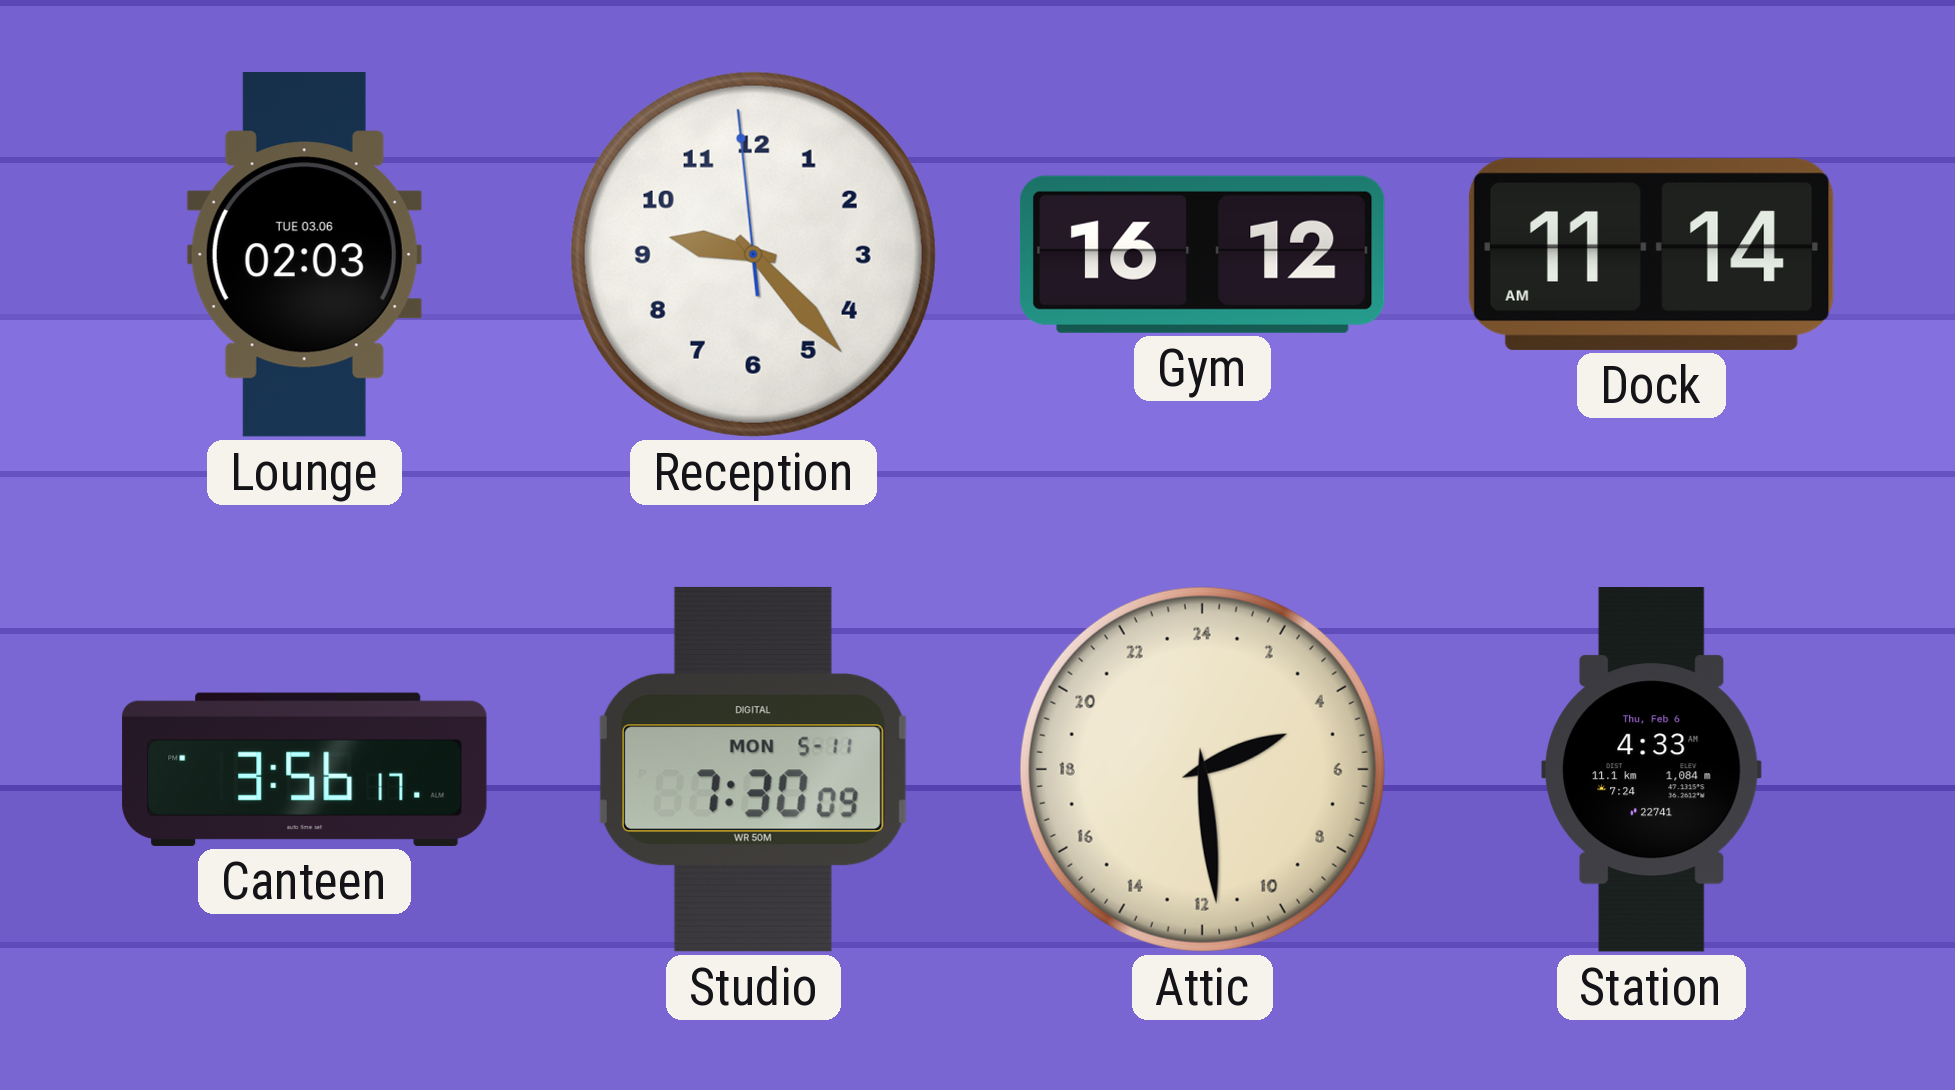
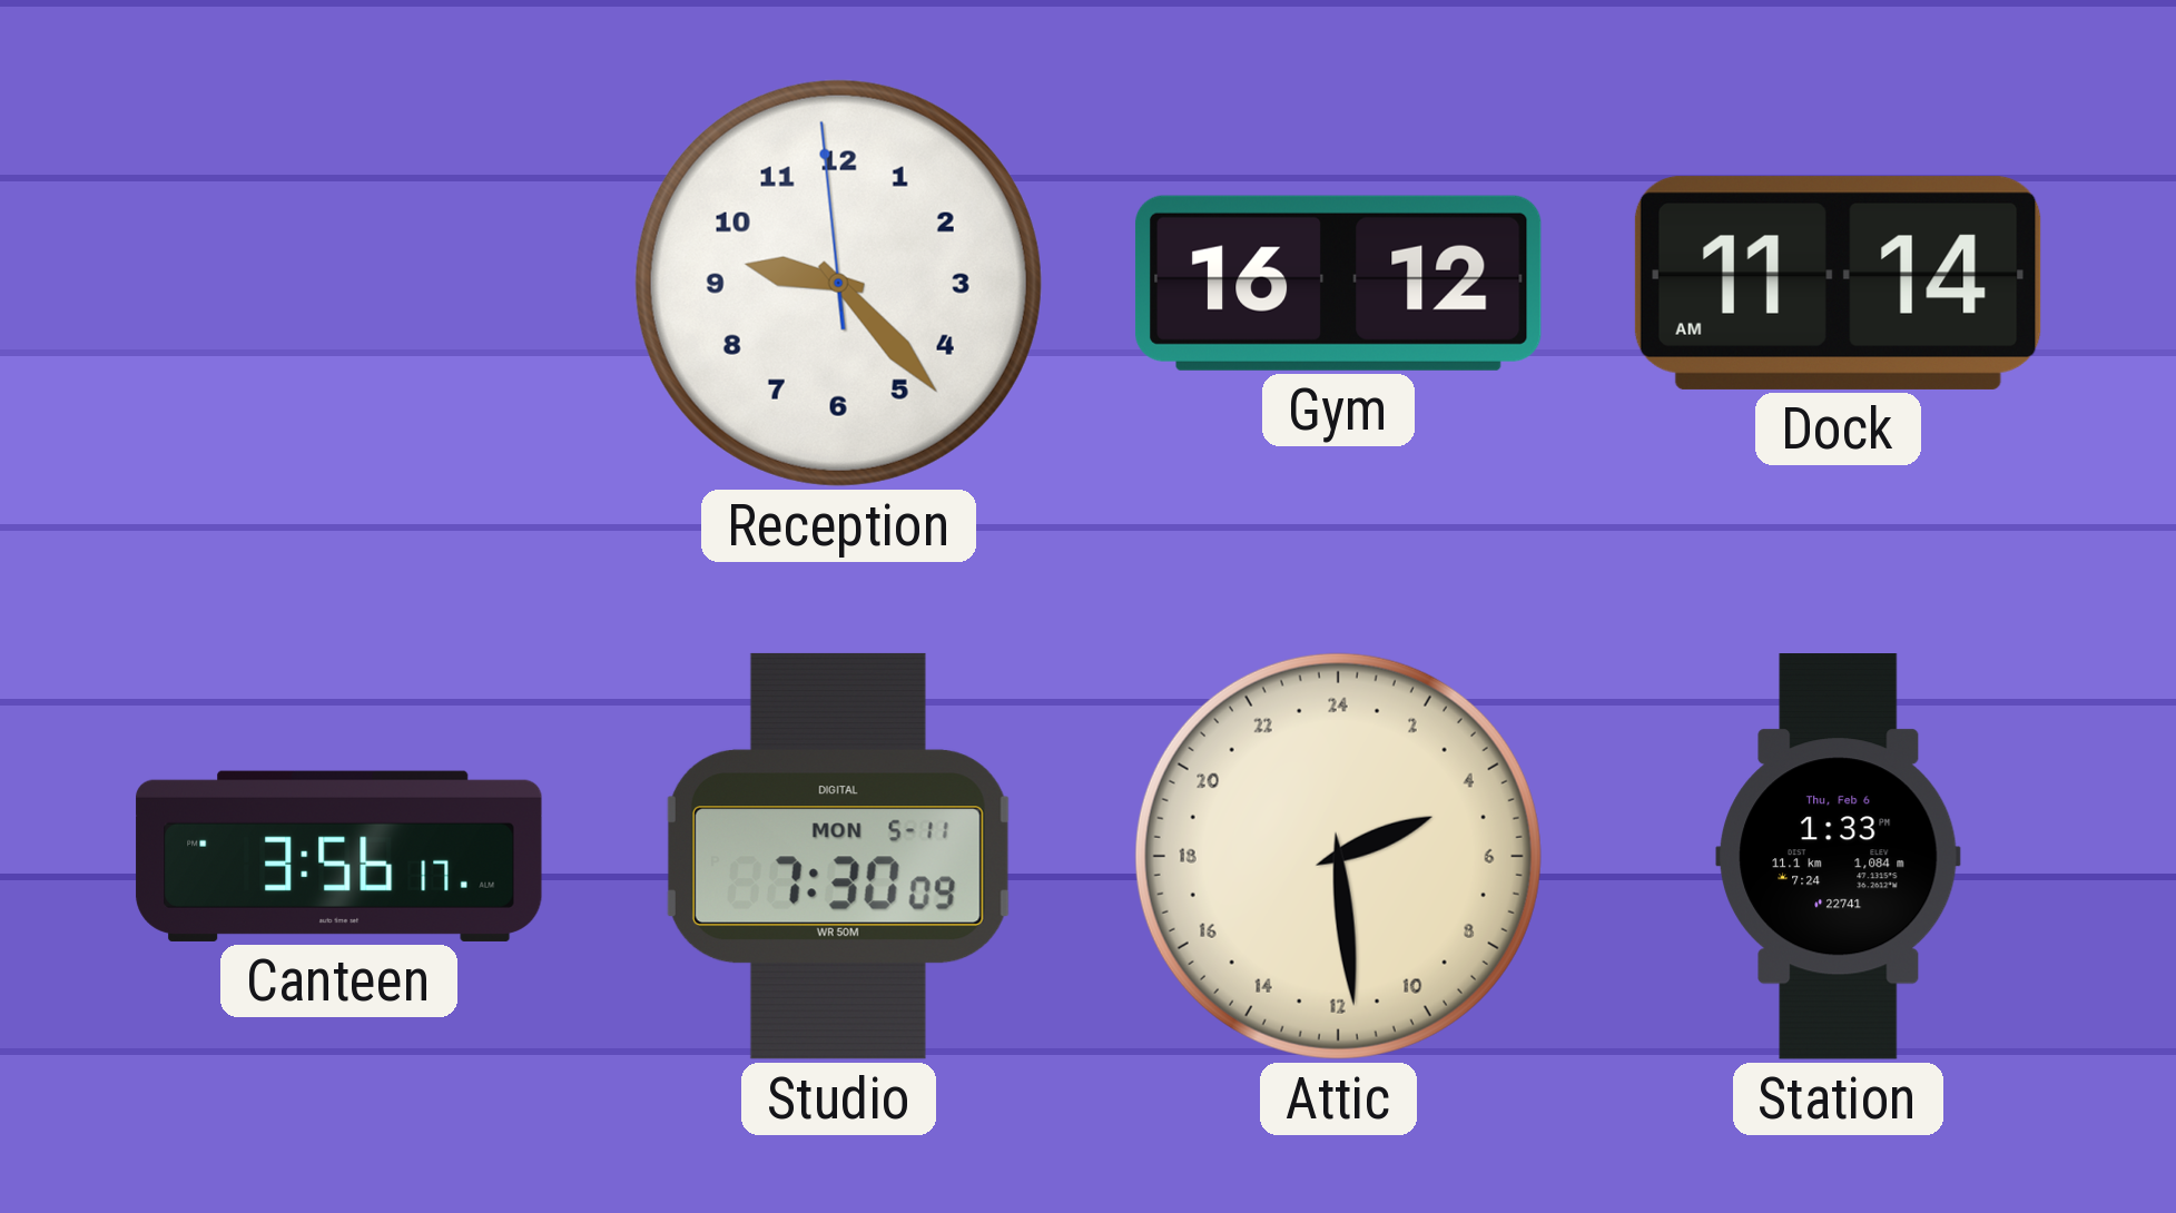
Lounge: 02:03 -> none
Station: 4:33 -> 1:33
